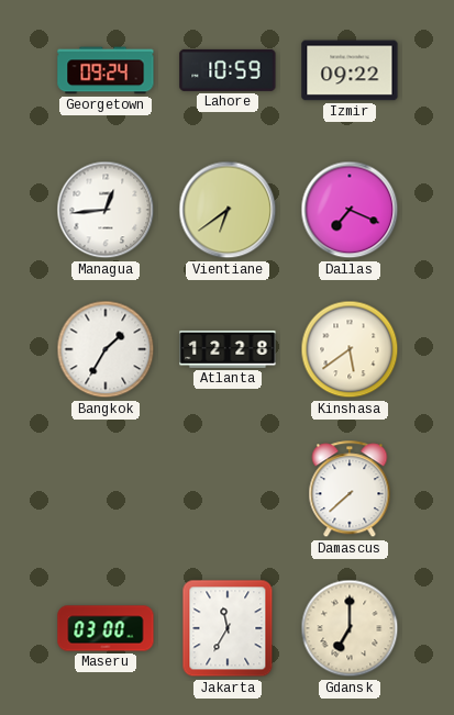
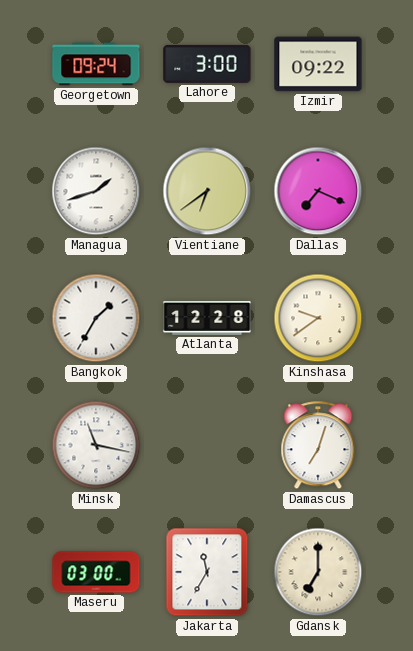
Lahore: 10:59 -> 3:00
Managua: 12:44 -> 1:42
Kinshasa: 5:39 -> 9:39
Minsk: none -> 11:17
Damascus: 7:38 -> 7:03
